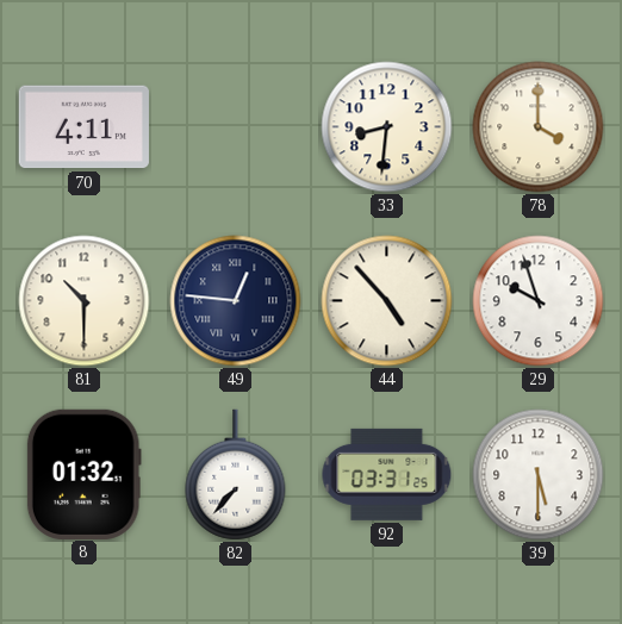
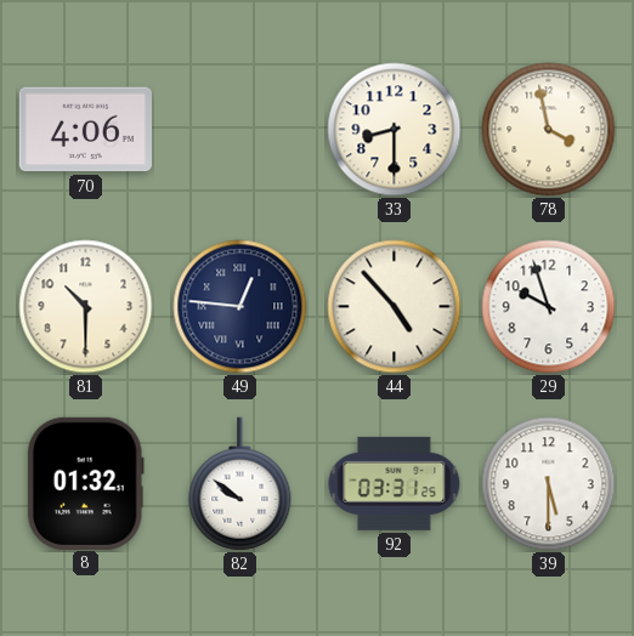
70: 4:11 -> 4:06
33: 8:31 -> 8:30
78: 4:00 -> 3:58
82: 7:37 -> 9:51
